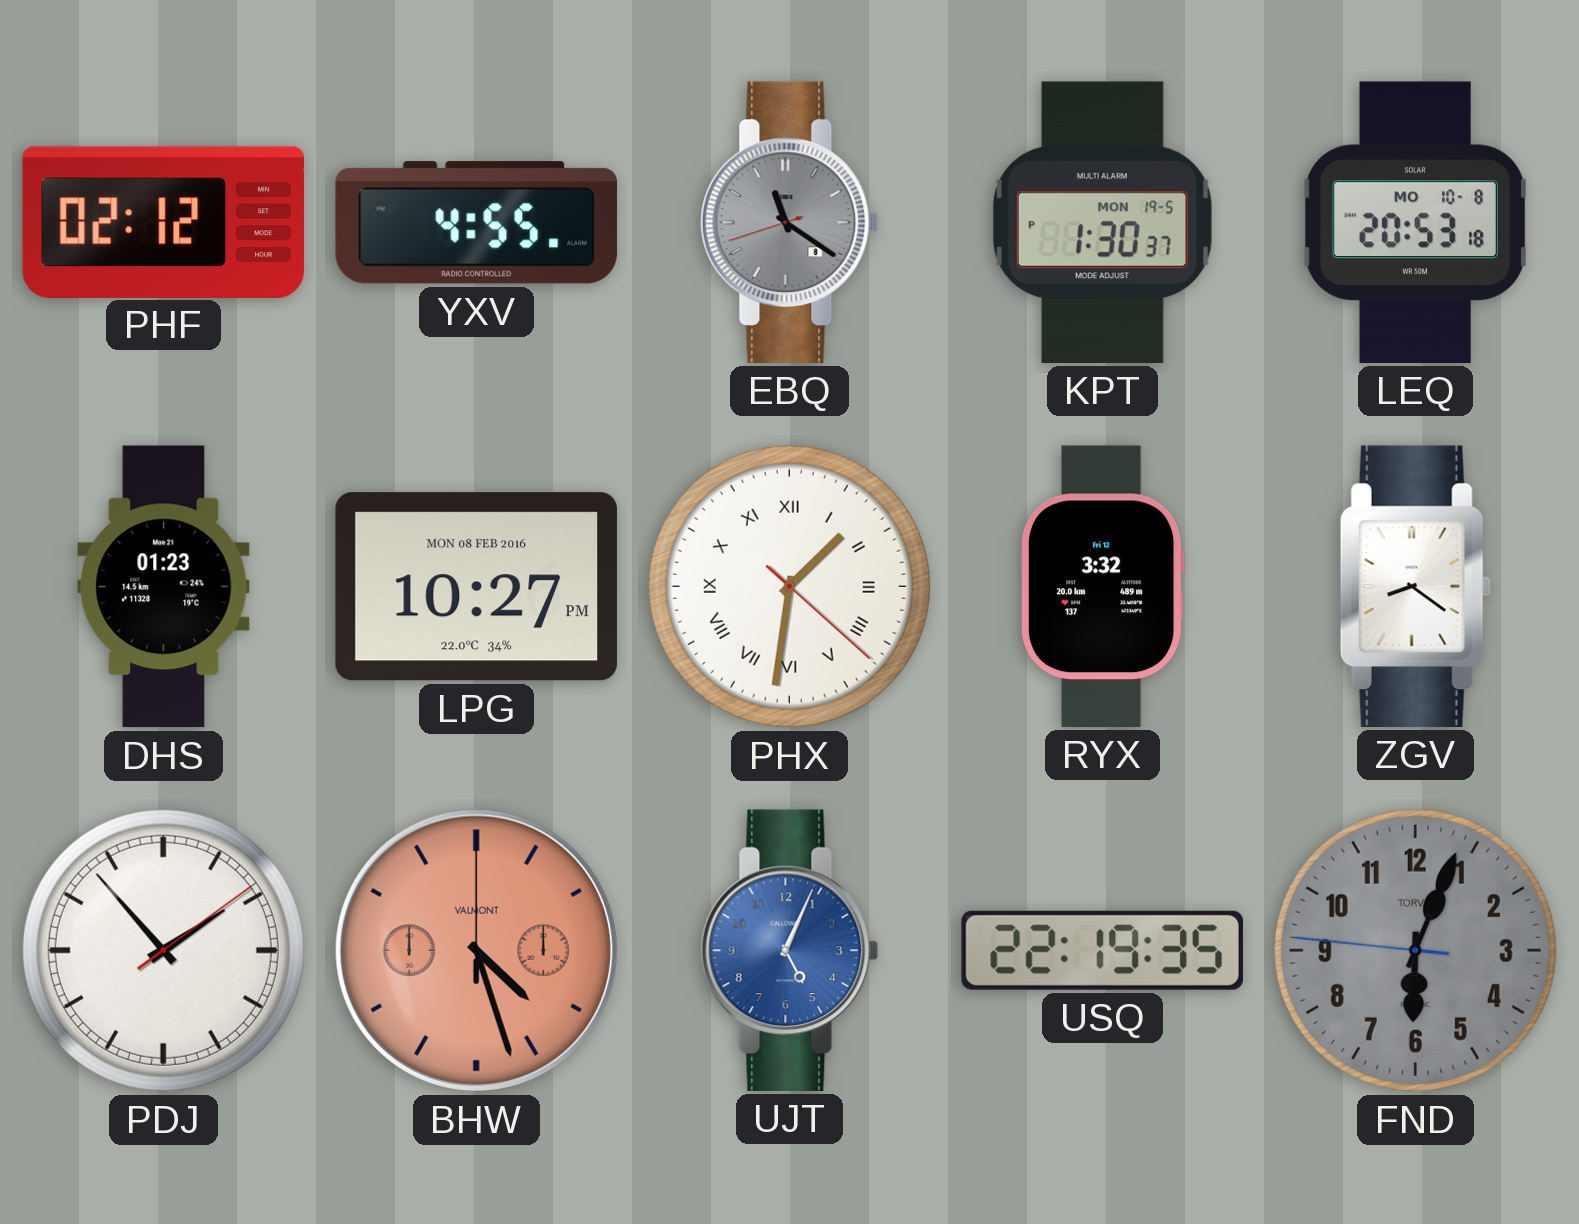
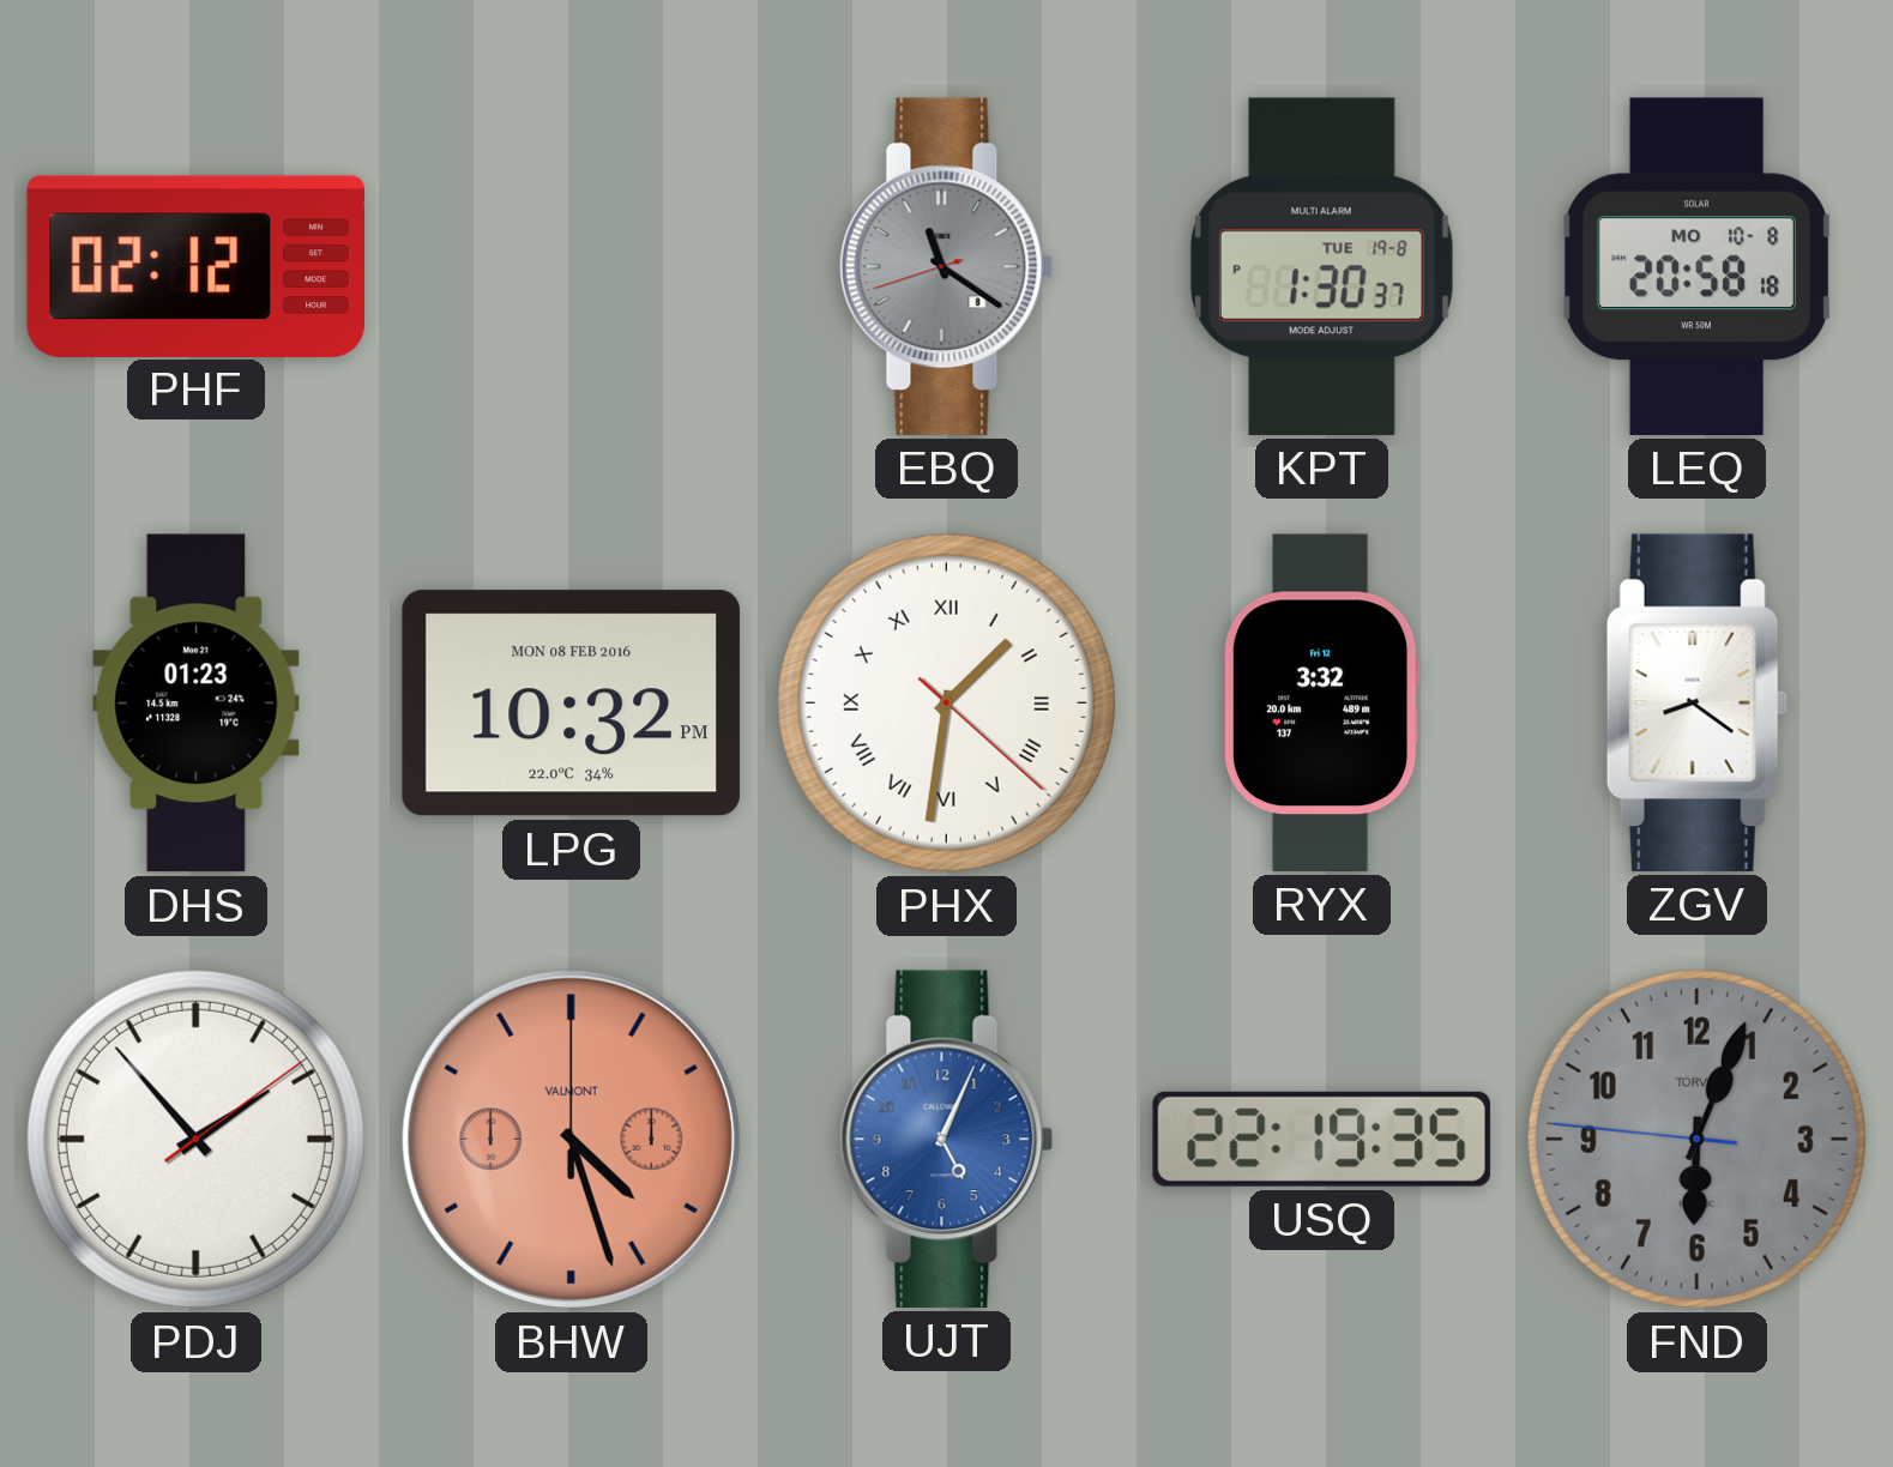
YXV: 4:55 -> none
KPT date: MON 19-5 -> TUE 19-8
LEQ: 20:53 -> 20:58
LPG: 10:27 -> 10:32
